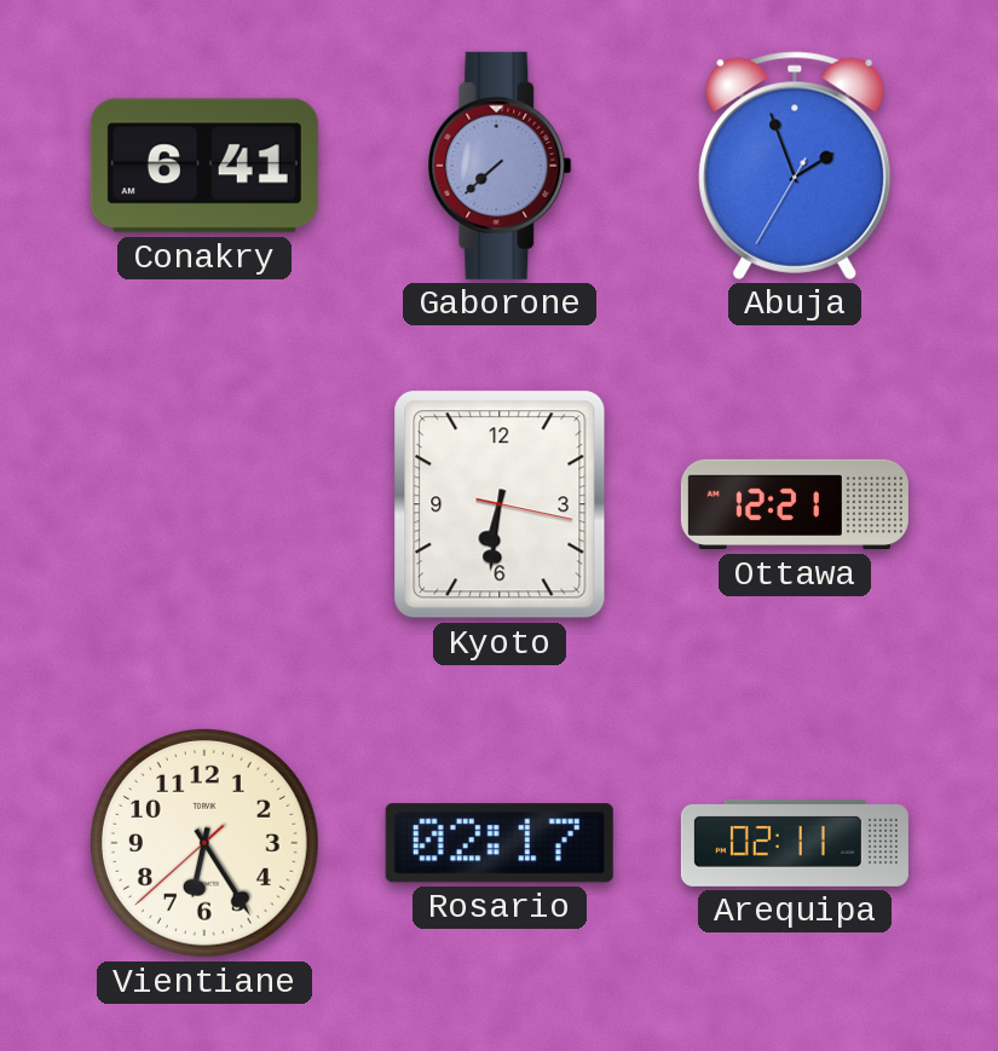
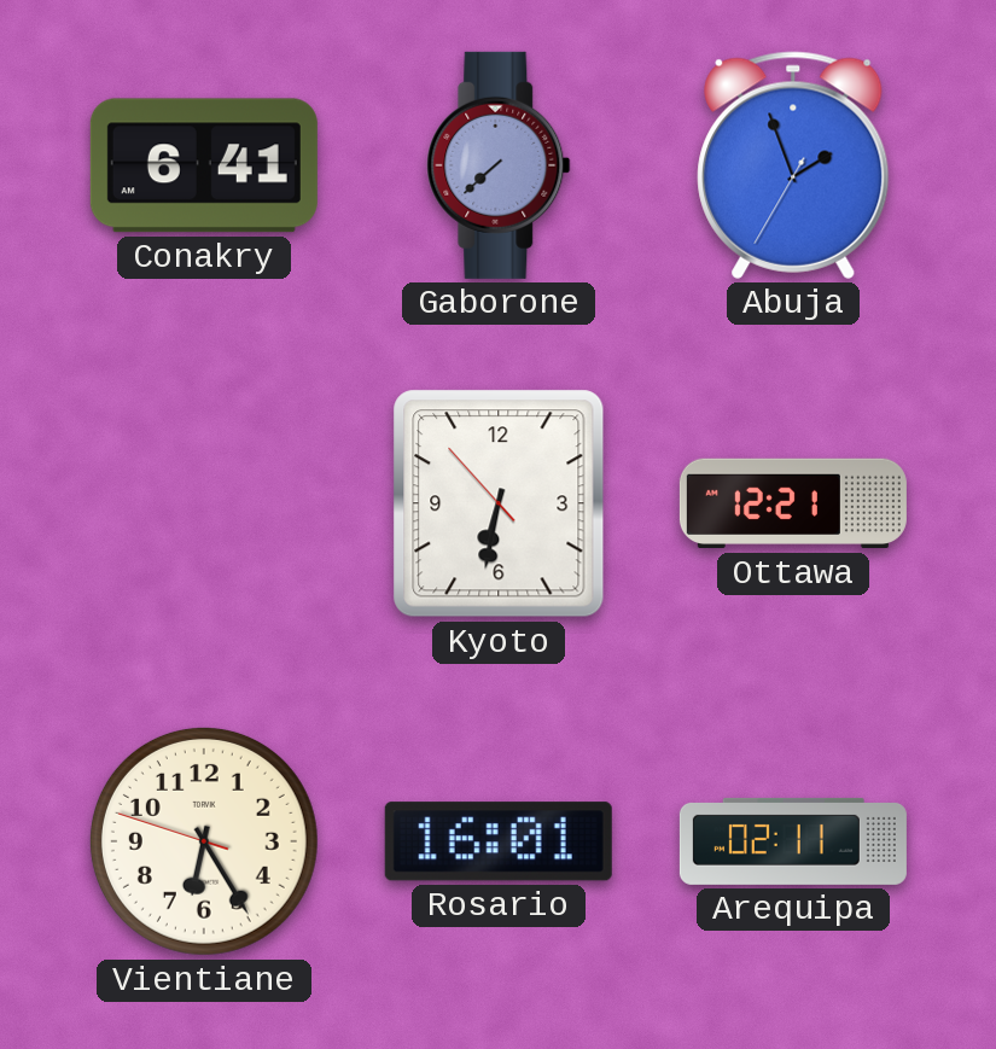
Kyoto: 6:31:17 -> 6:31:53
Vientiane: 6:24:38 -> 6:24:48
Rosario: 02:17 -> 16:01
